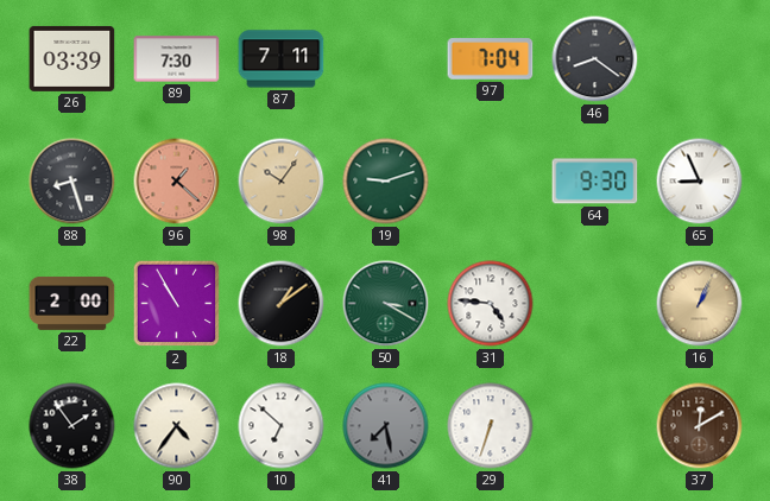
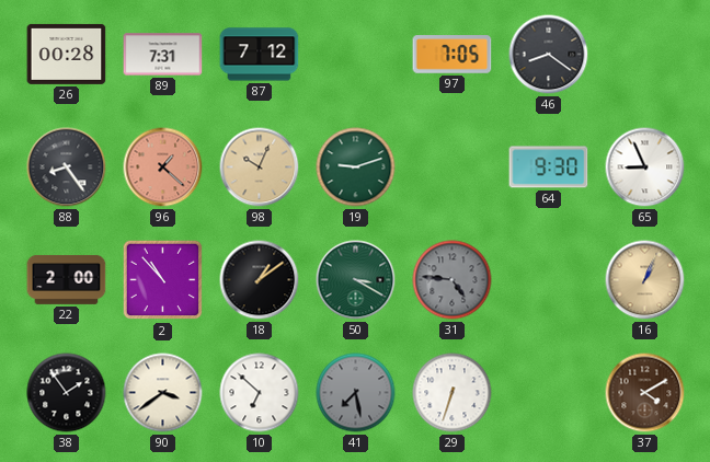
26: 03:39 -> 00:28
89: 7:30 -> 7:31
87: 7:11 -> 7:12
97: 7:04 -> 7:05
88: 8:27 -> 8:24
98: 10:06 -> 10:04
2: 10:55 -> 10:53
31 dial: white -> grey
90: 4:36 -> 3:39
37: 12:10 -> 4:10
